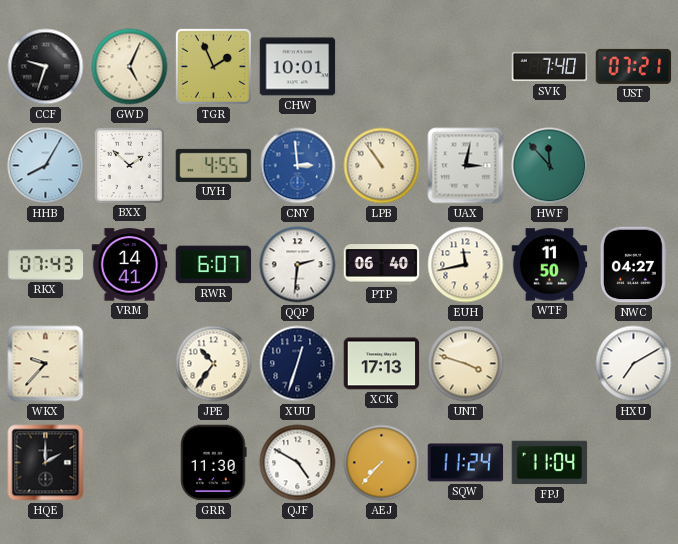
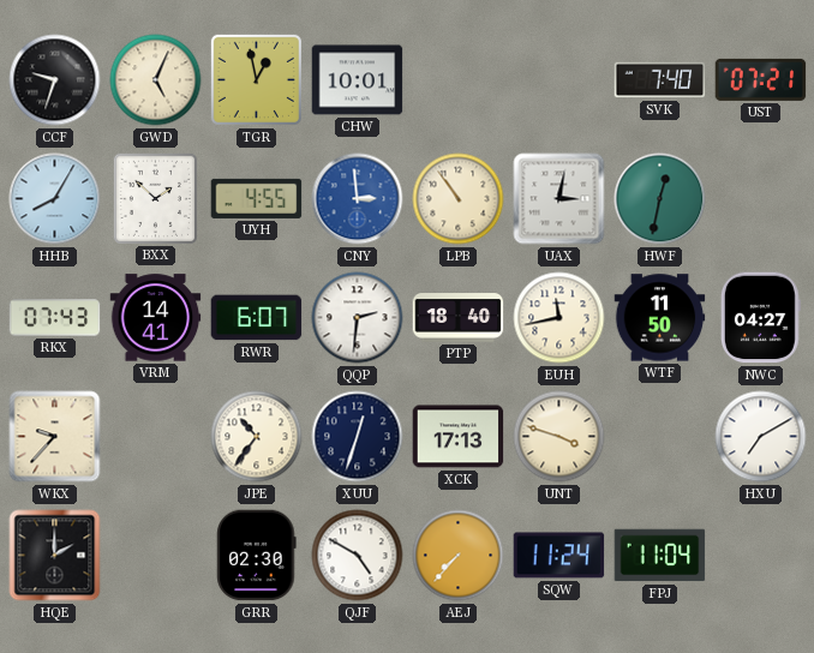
TGR: 1:56 -> 12:58
HWF: 11:53 -> 12:32
PTP: 06:40 -> 18:40
GRR: 11:30 -> 02:30
